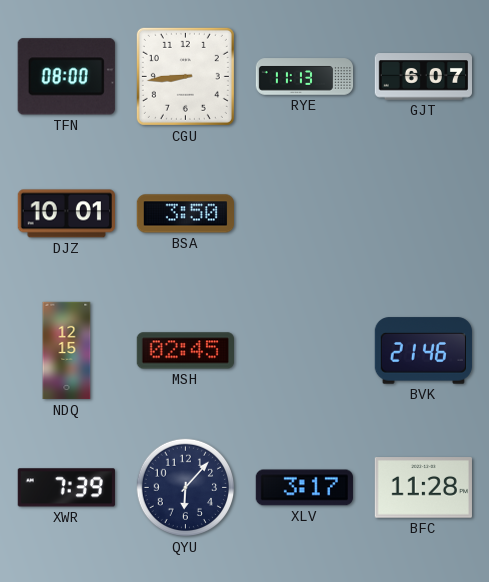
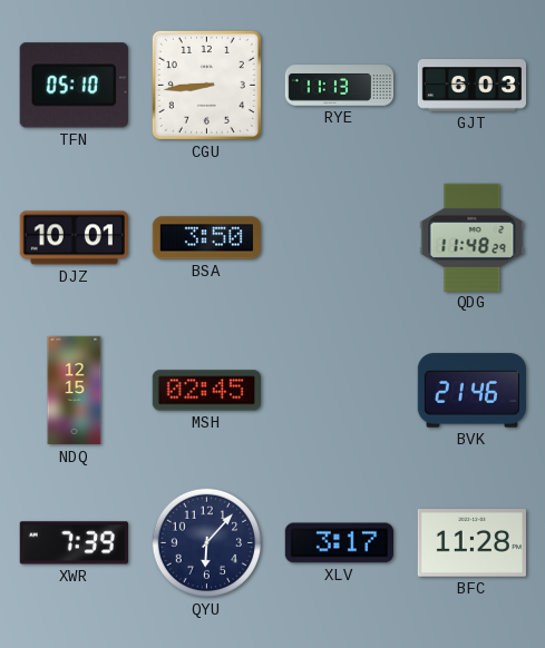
TFN: 08:00 -> 05:10
GJT: 6:07 -> 6:03
QDG: none -> 11:48
